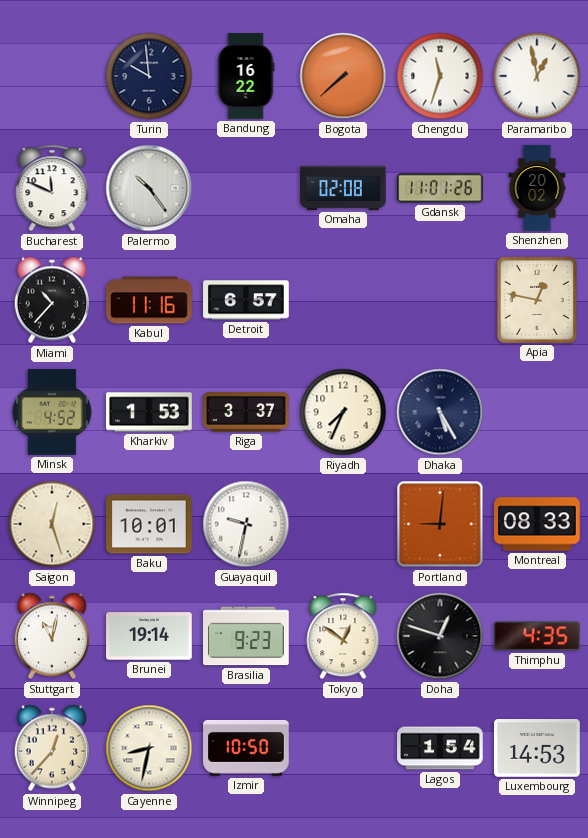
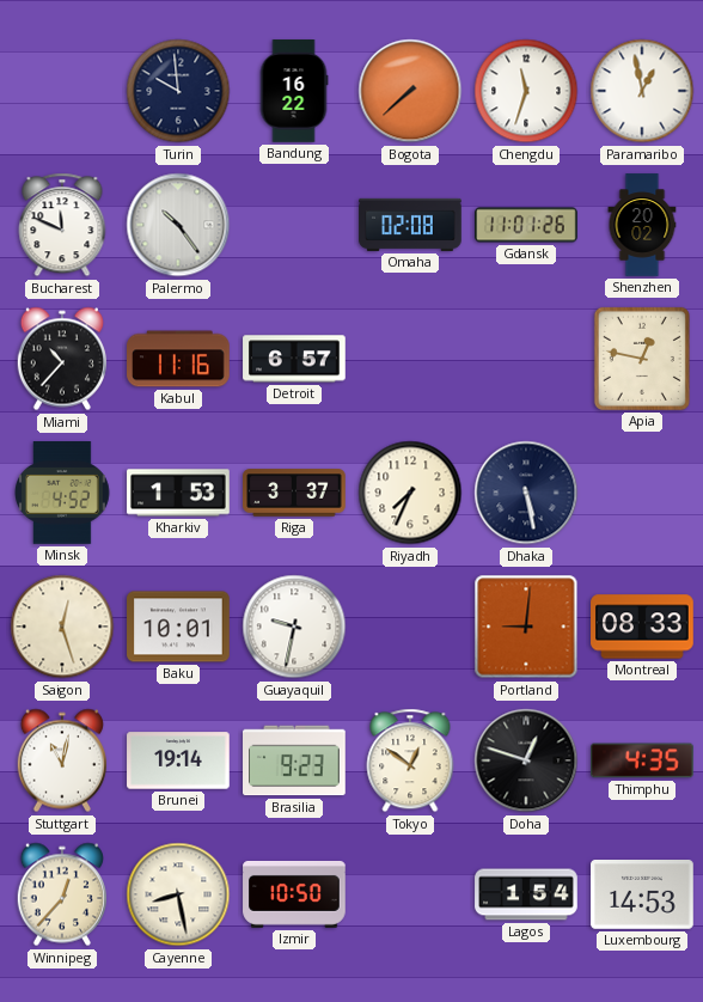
Dhaka: 5:25 -> 5:28
Cayenne: 8:32 -> 8:28
